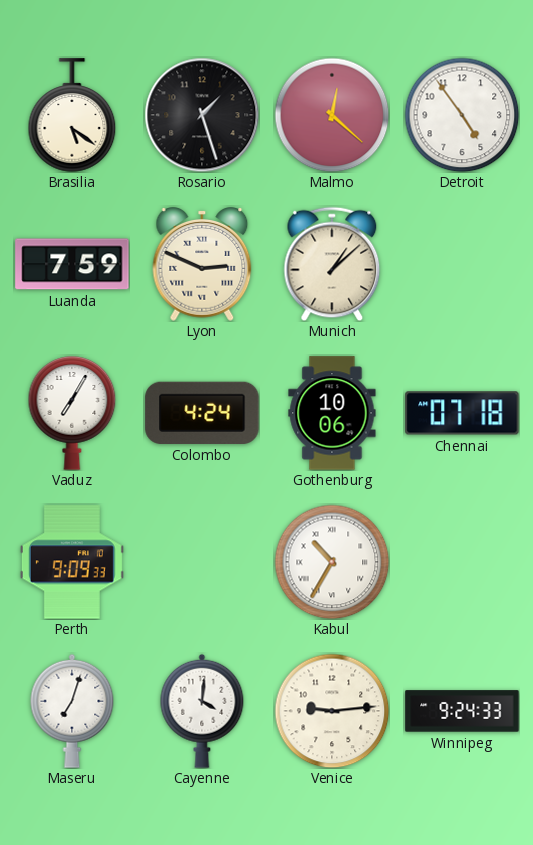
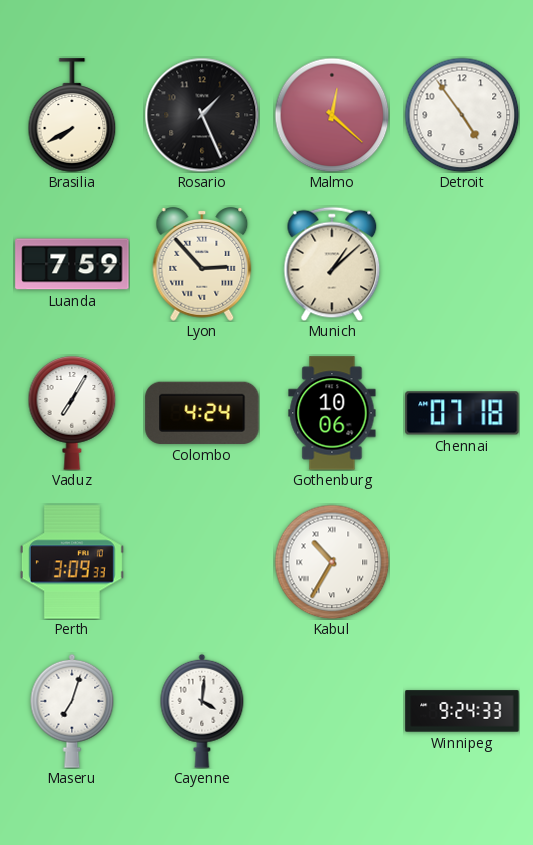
Brasilia: 5:21 -> 7:40
Rosario: 1:27 -> 1:26
Lyon: 2:49 -> 2:53
Perth: 9:09 -> 3:09
Venice: 9:14 -> none
